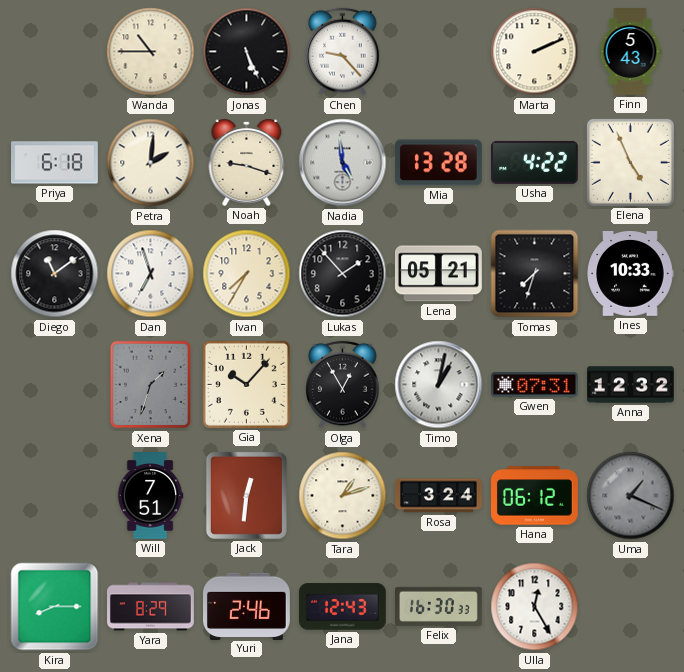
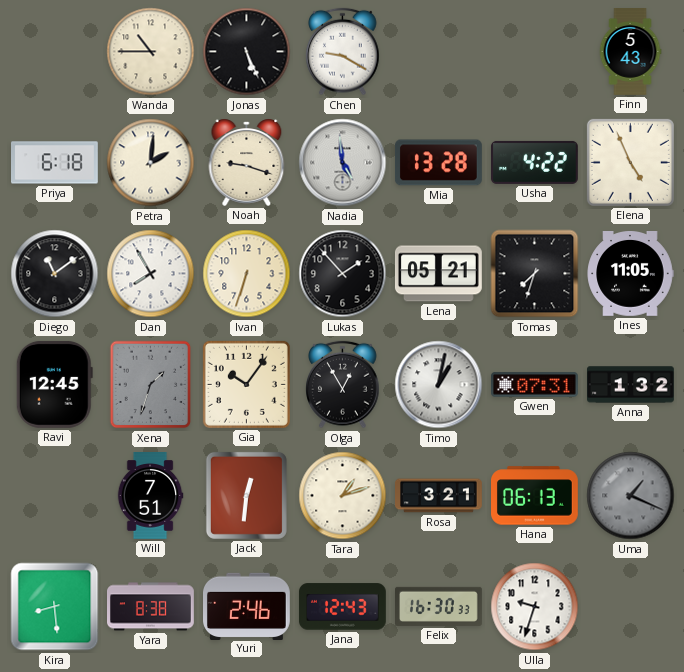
Chen: 9:23 -> 9:20
Marta: 2:11 -> none
Dan: 6:57 -> 7:55
Ivan: 7:35 -> 6:33
Ines: 10:33 -> 11:05
Ravi: none -> 12:45
Gia: 10:07 -> 10:06
Anna: 12:32 -> 1:32
Rosa: 3:24 -> 3:21
Hana: 06:12 -> 06:13
Kira: 8:15 -> 8:29
Yara: 8:29 -> 8:38
Ulla: 12:25 -> 9:33
